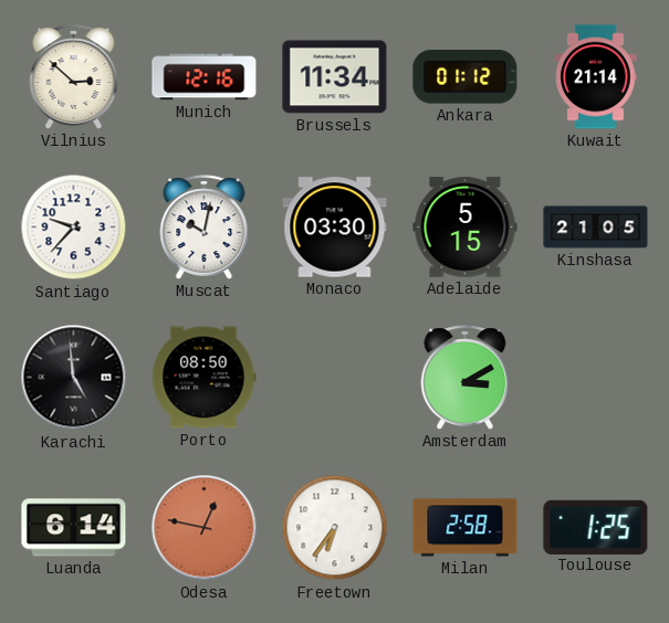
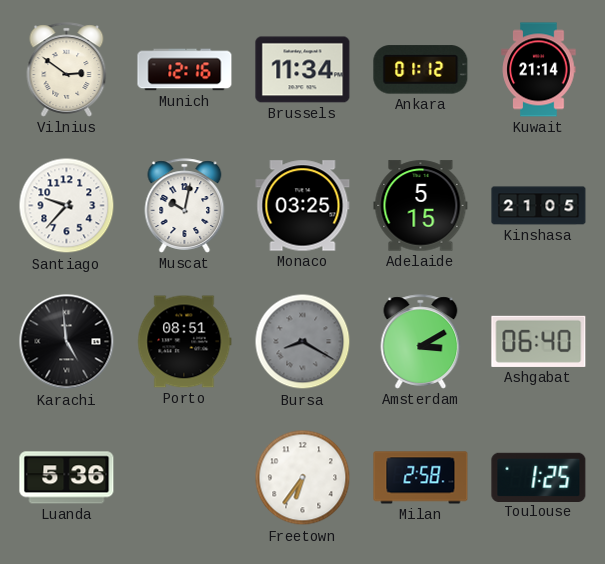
Vilnius: 2:52 -> 2:51
Monaco: 03:30 -> 03:25
Porto: 08:50 -> 08:51
Bursa: none -> 8:20
Ashgabat: none -> 06:40
Luanda: 6:14 -> 5:36
Odesa: 12:47 -> none
